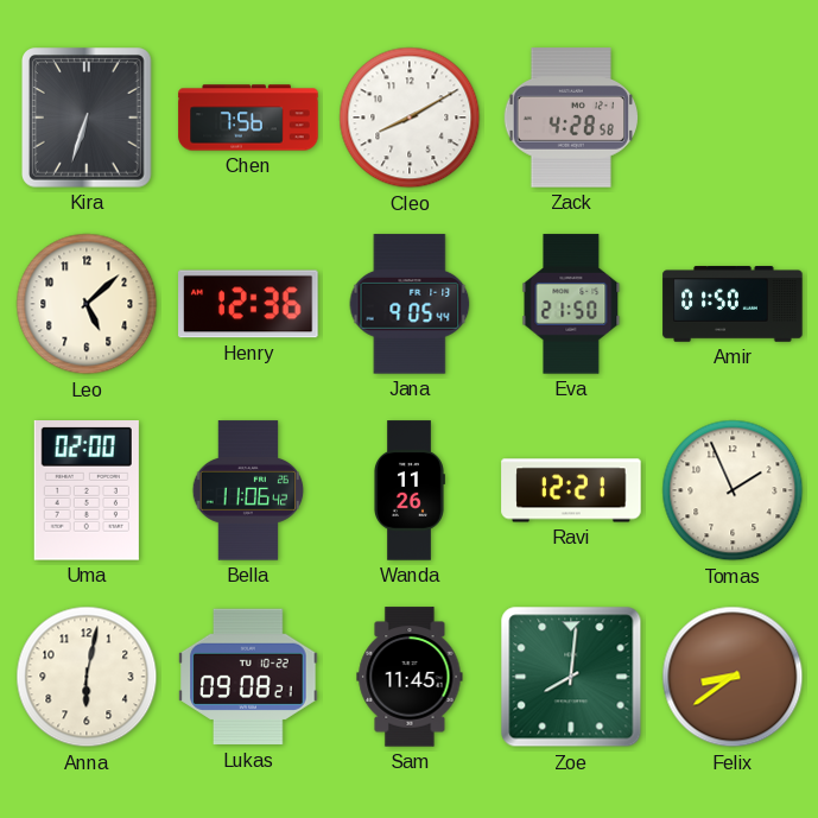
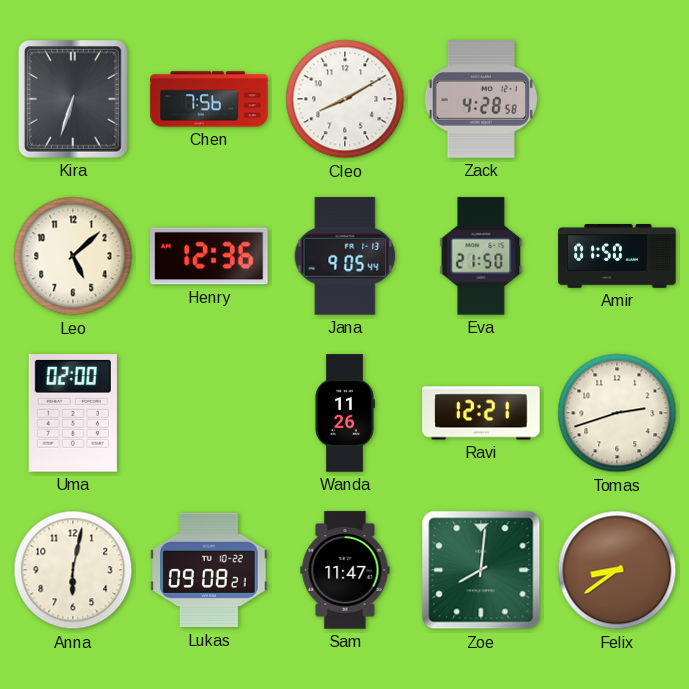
Bella: 11:06 -> none
Tomas: 1:56 -> 2:42
Sam: 11:45 -> 11:47
